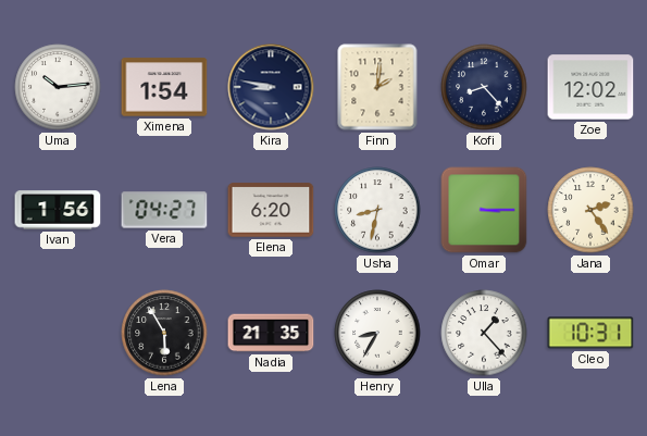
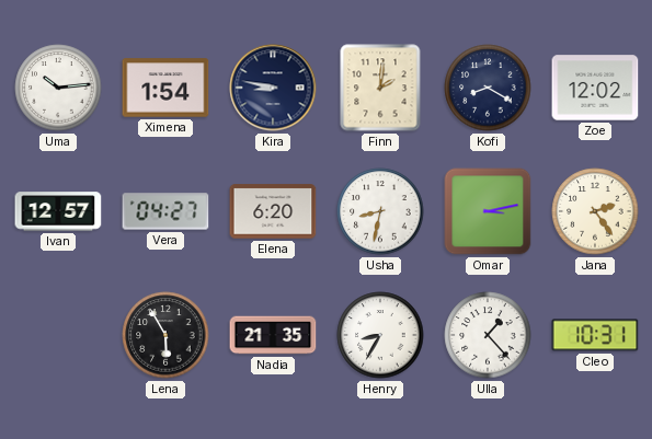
Kofi: 8:23 -> 8:20
Ivan: 1:56 -> 12:57
Omar: 3:15 -> 3:13
